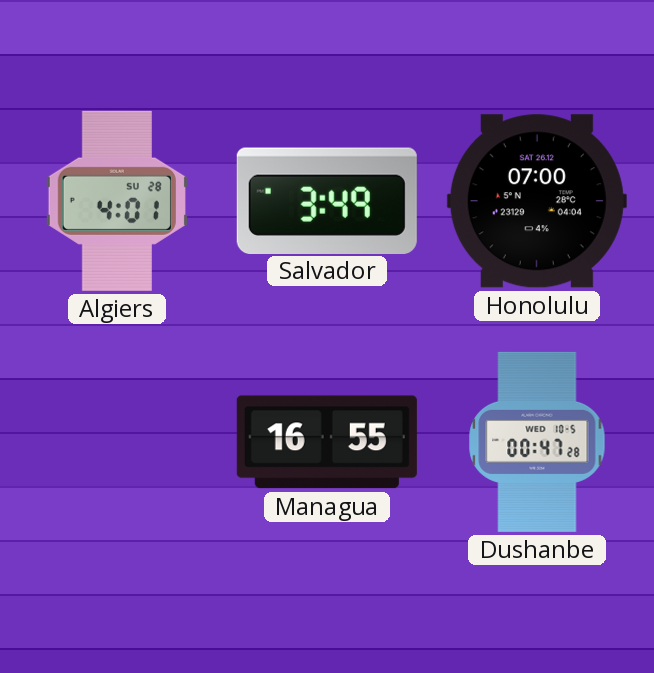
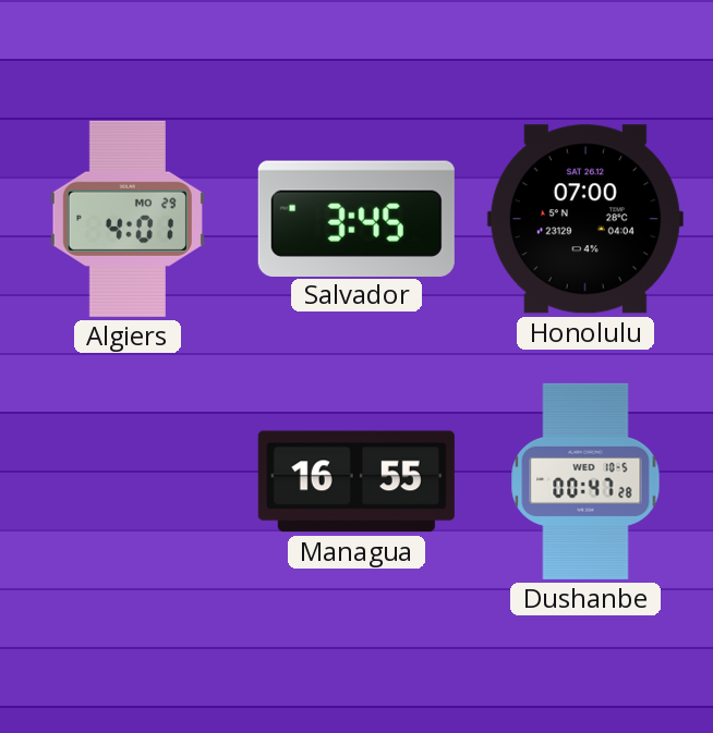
Algiers date: SU 28 -> MO 29
Salvador: 3:49 -> 3:45
